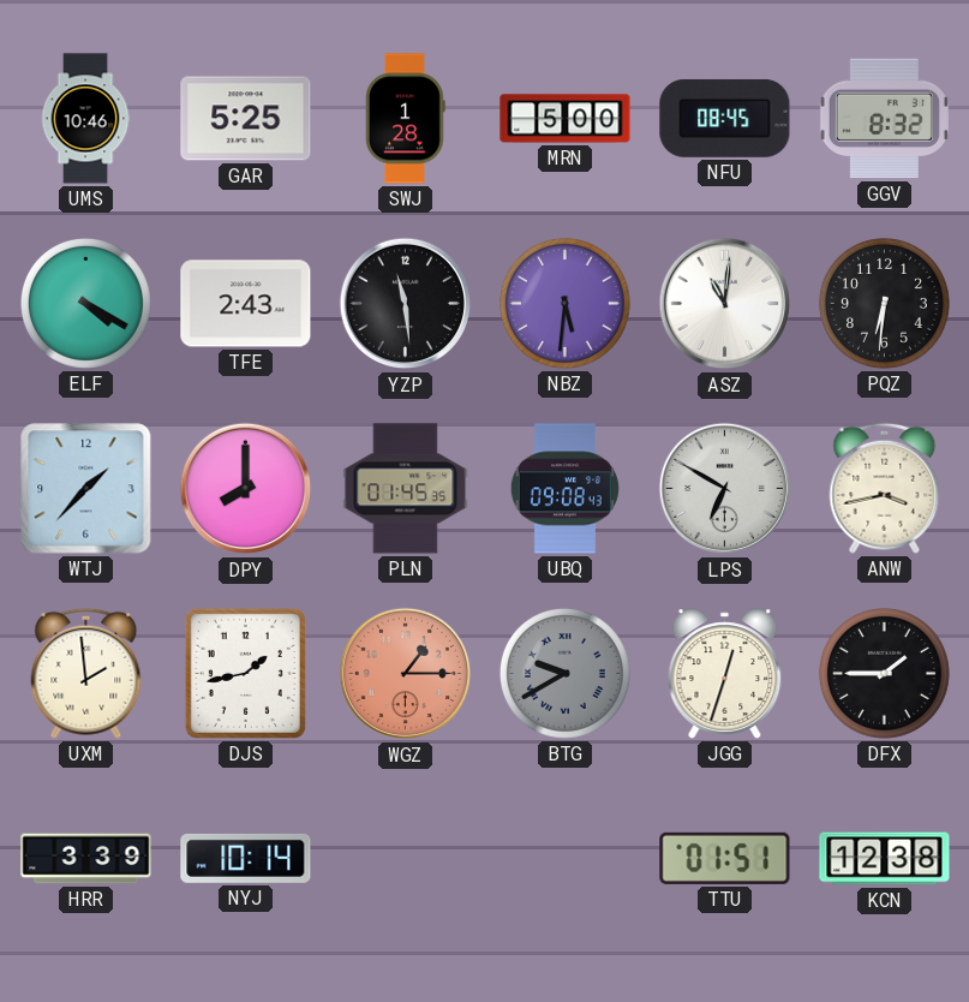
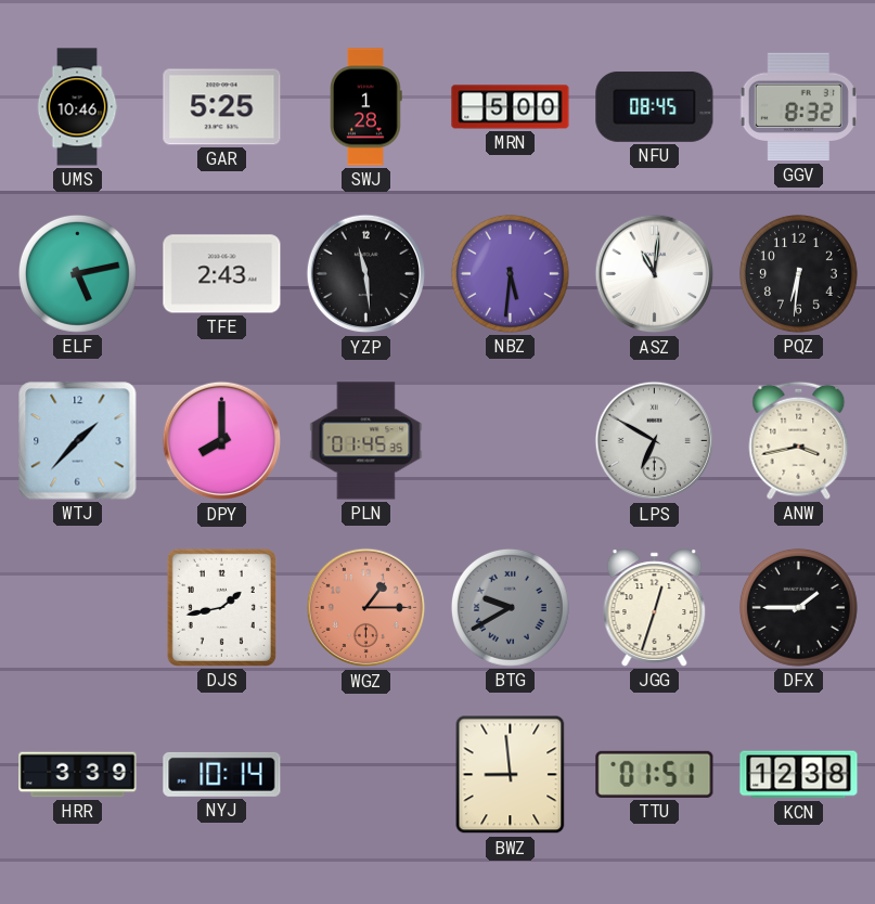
ELF: 4:20 -> 5:13
UBQ: 09:08 -> none
UXM: 1:59 -> none
BWZ: none -> 8:59
